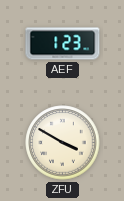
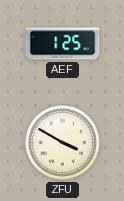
AEF: 1:23 -> 1:25
